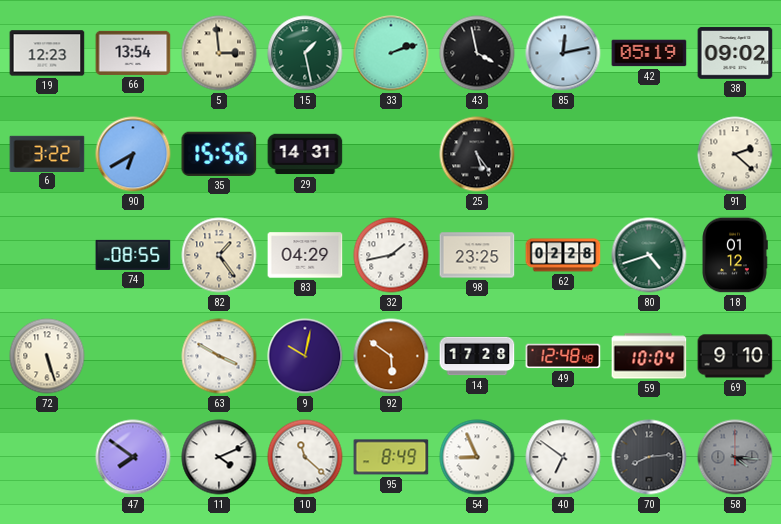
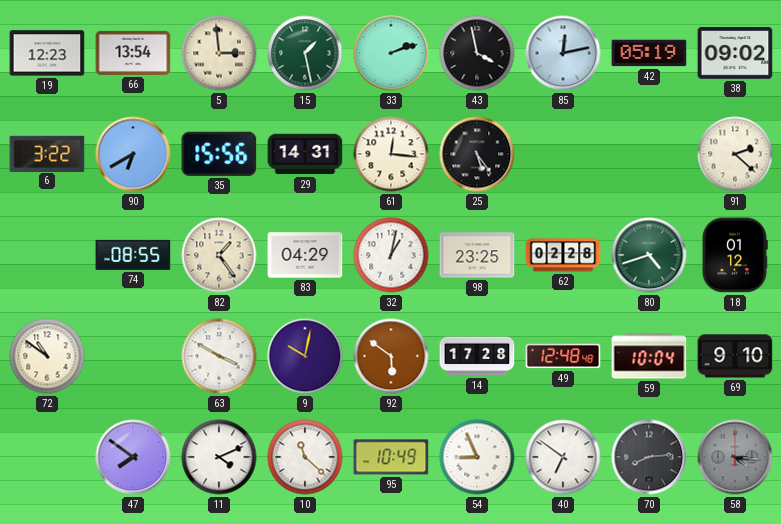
61: none -> 12:16
32: 1:43 -> 1:02
72: 5:27 -> 10:51
95: 8:49 -> 10:49
